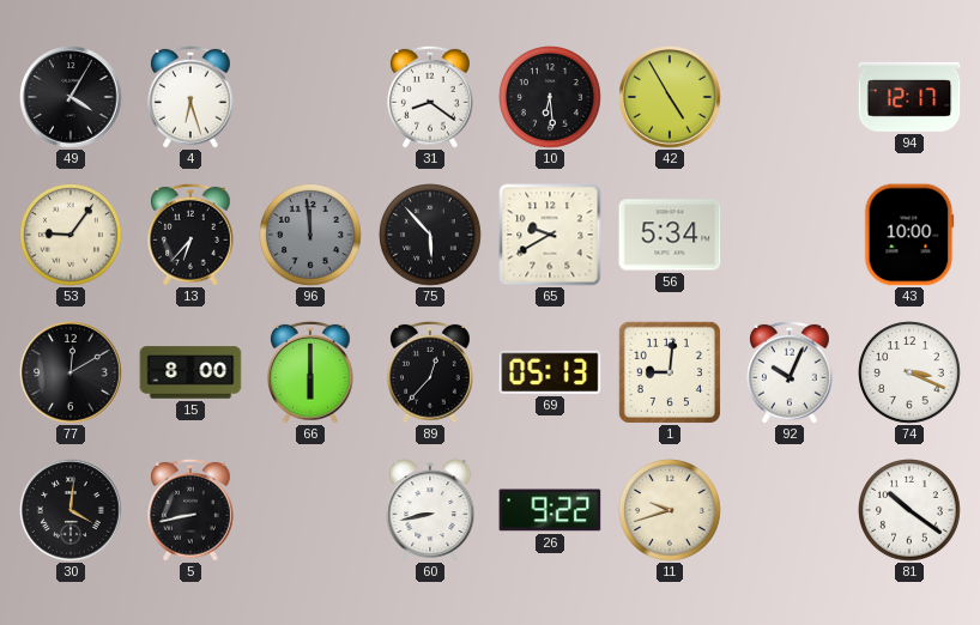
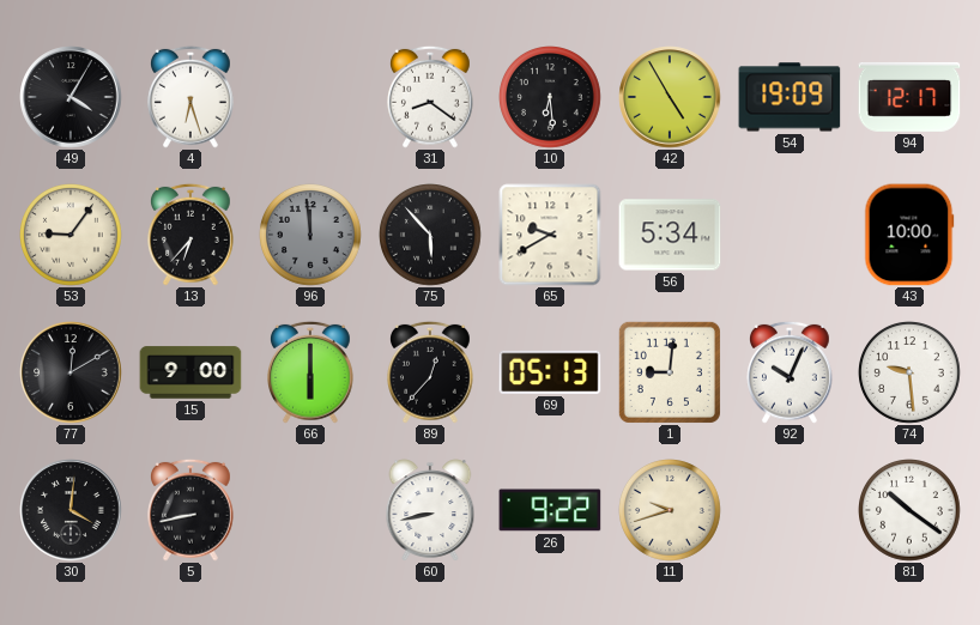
54: none -> 19:09
15: 8:00 -> 9:00
74: 3:19 -> 9:29
